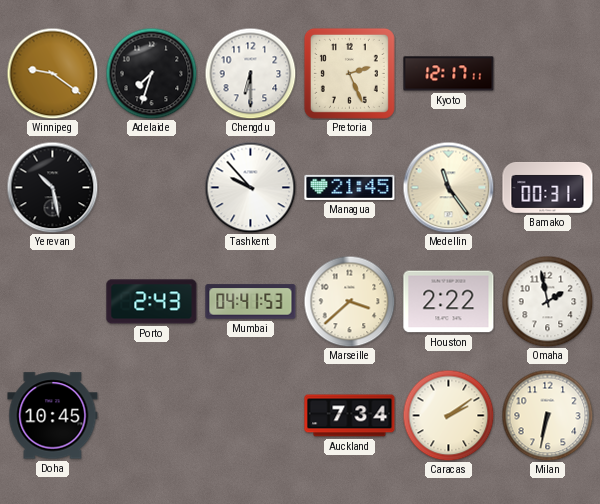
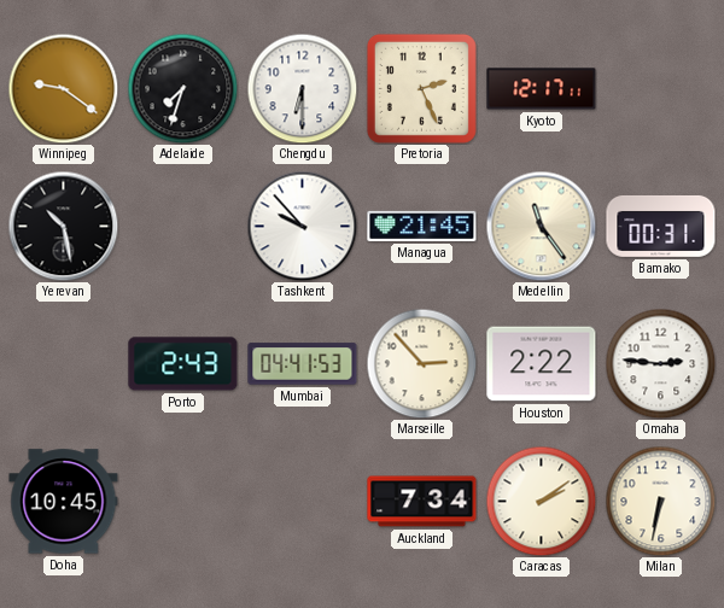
Marseille: 3:38 -> 2:53
Omaha: 1:58 -> 2:46
